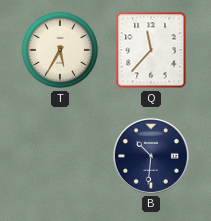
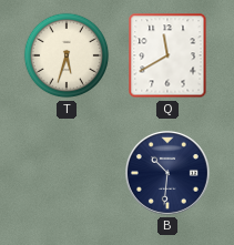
T: 5:35 -> 5:33
Q: 11:37 -> 11:40
